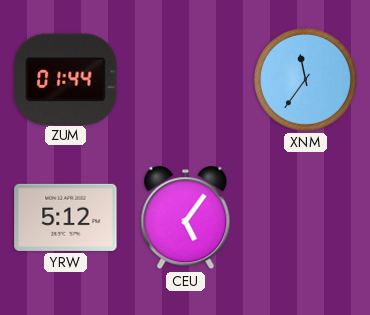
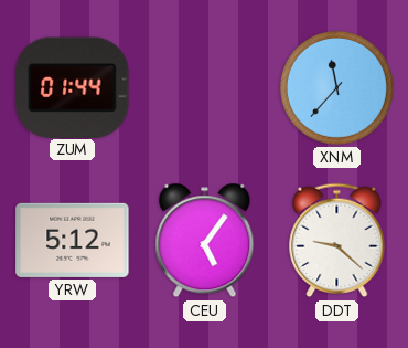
XNM: 11:36 -> 11:37
DDT: none -> 9:22
